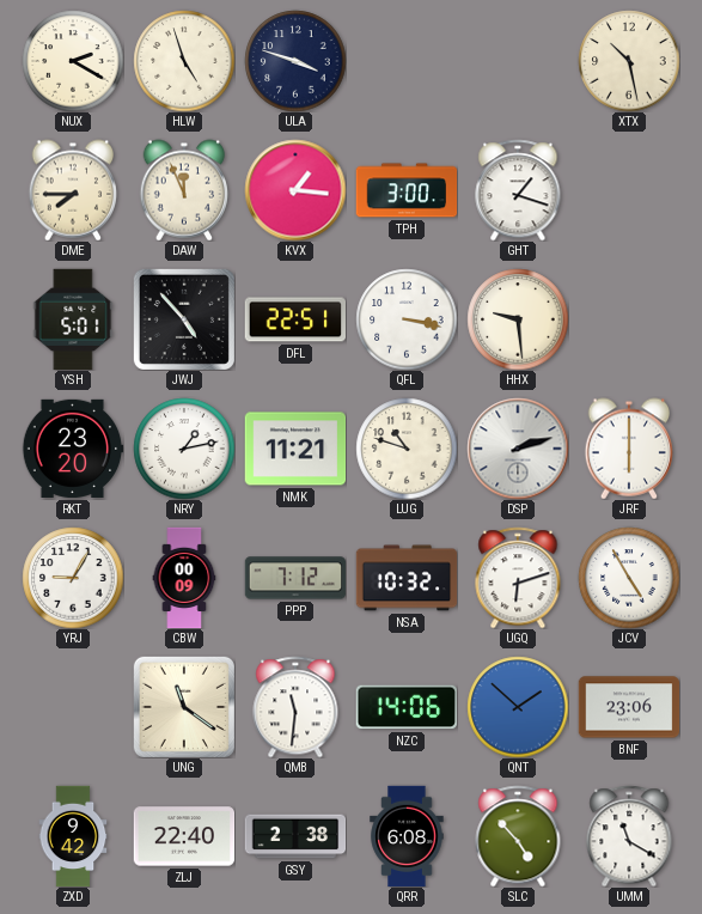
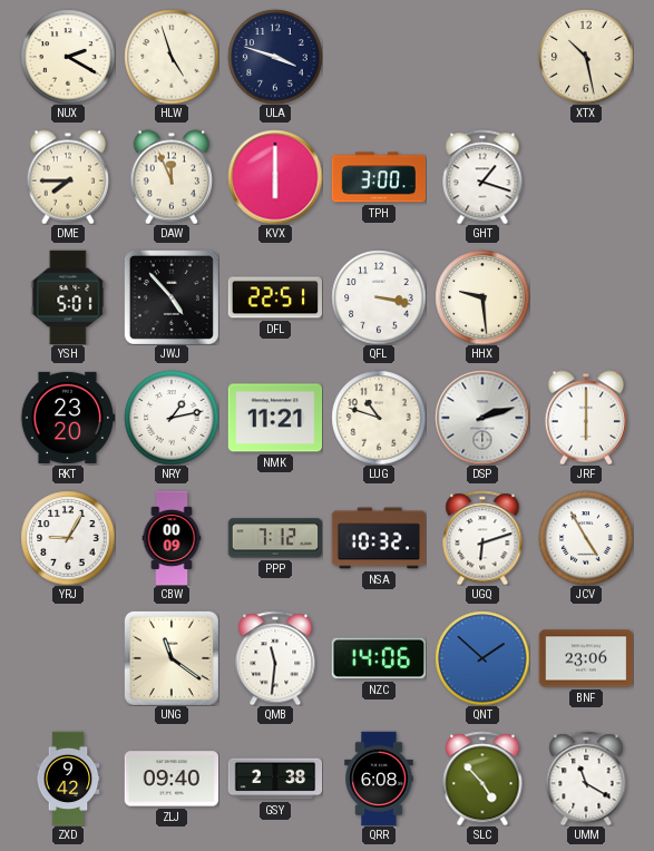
KVX: 1:16 -> 6:00
ZLJ: 22:40 -> 09:40
